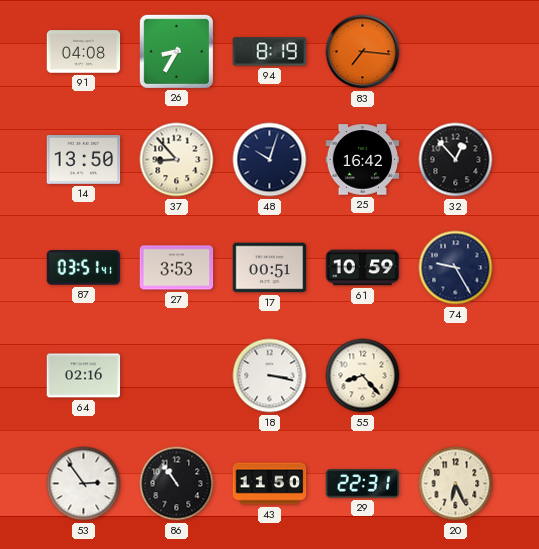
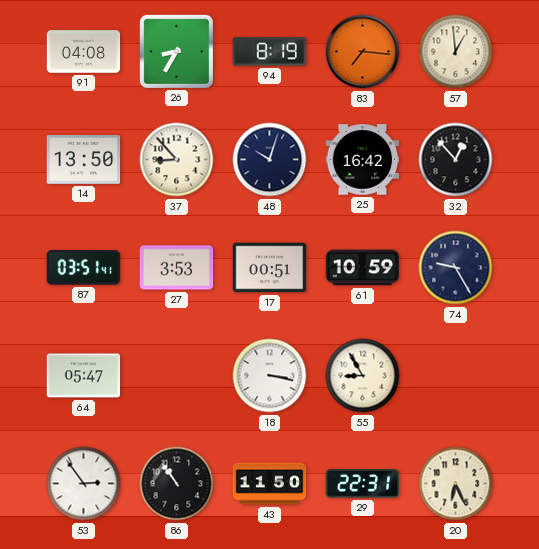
57: none -> 12:59
64: 02:16 -> 05:47
55: 8:23 -> 8:55
